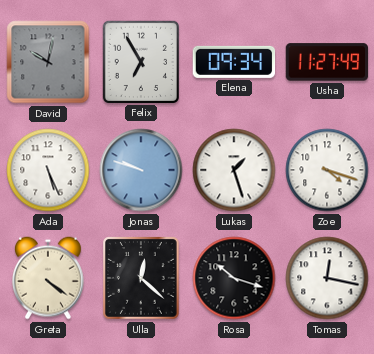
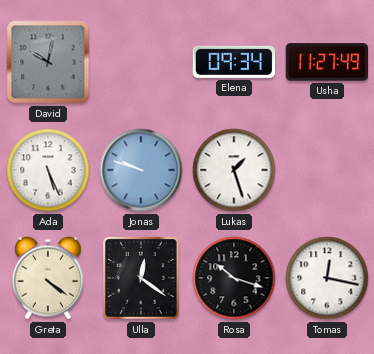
Felix: 6:55 -> none
Zoe: 4:18 -> none
Ulla: 12:22 -> 12:21
